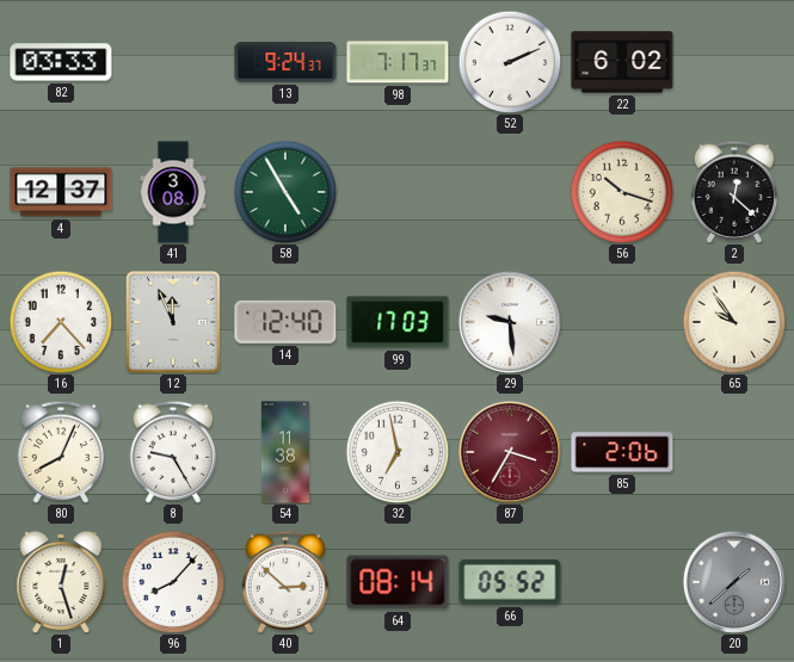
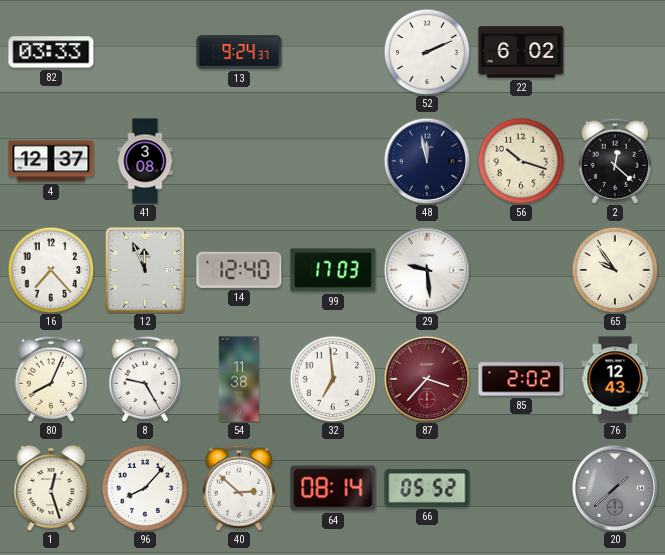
98: 7:17 -> none
58: 4:55 -> none
48: none -> 11:58
32: 6:58 -> 6:59
87: 3:35 -> 3:37
85: 2:06 -> 2:02
76: none -> 12:43
